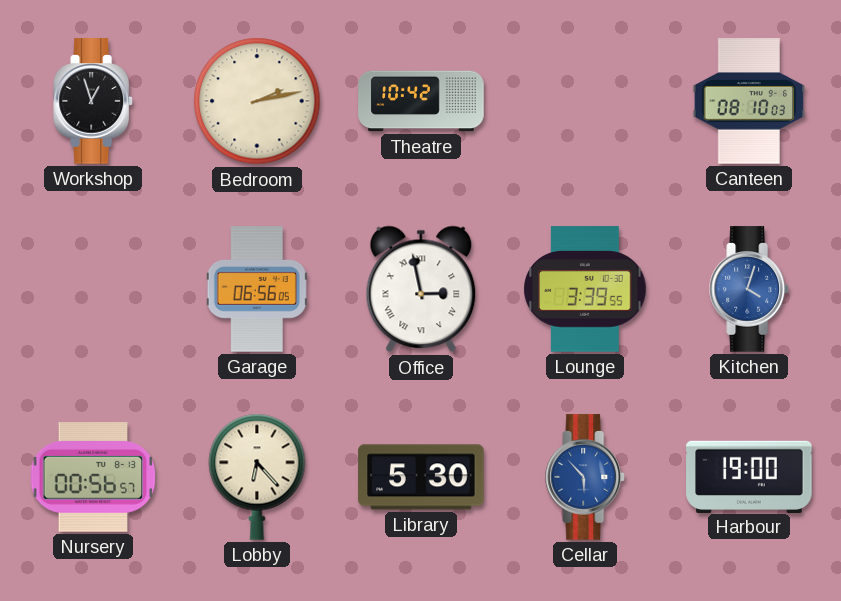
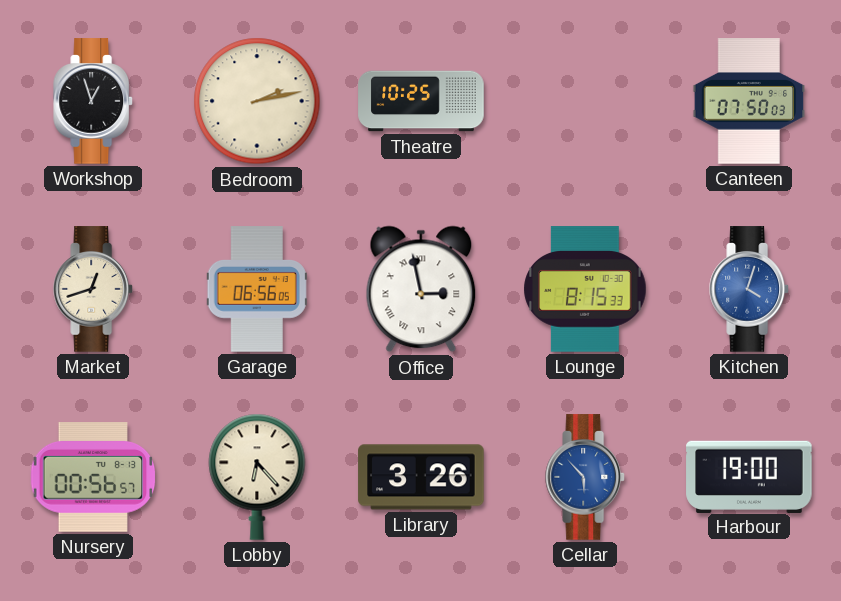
Theatre: 10:42 -> 10:25
Canteen: 08:10 -> 07:50
Market: none -> 12:42
Lounge: 3:39 -> 8:15
Library: 5:30 -> 3:26
